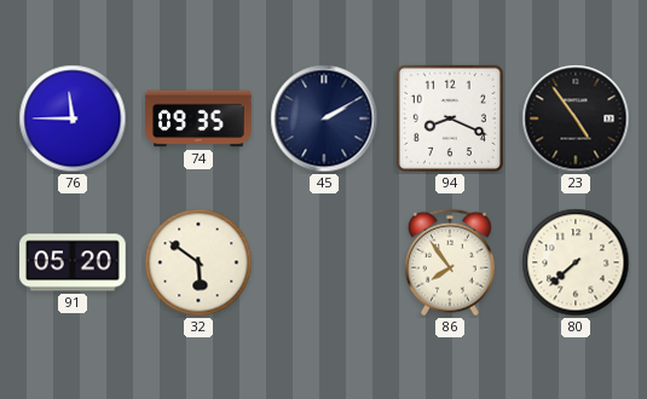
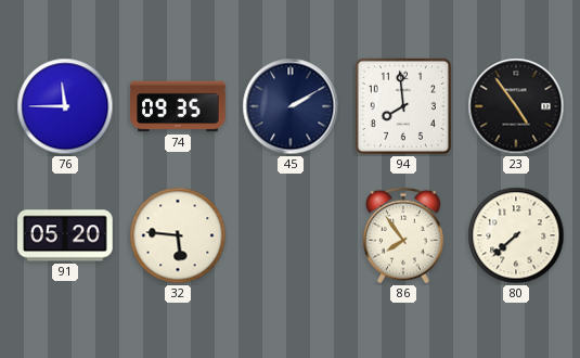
94: 8:19 -> 7:59
32: 5:51 -> 5:46
